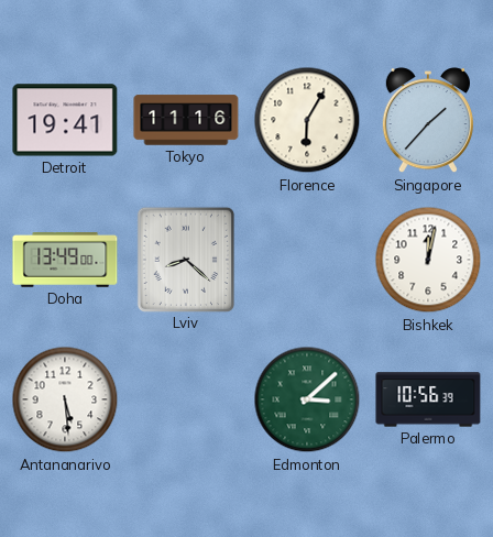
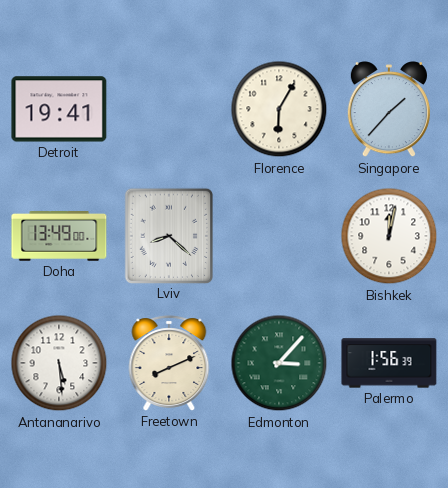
Tokyo: 11:16 -> none
Freetown: none -> 8:11
Edmonton: 3:08 -> 3:07
Palermo: 10:56 -> 1:56
